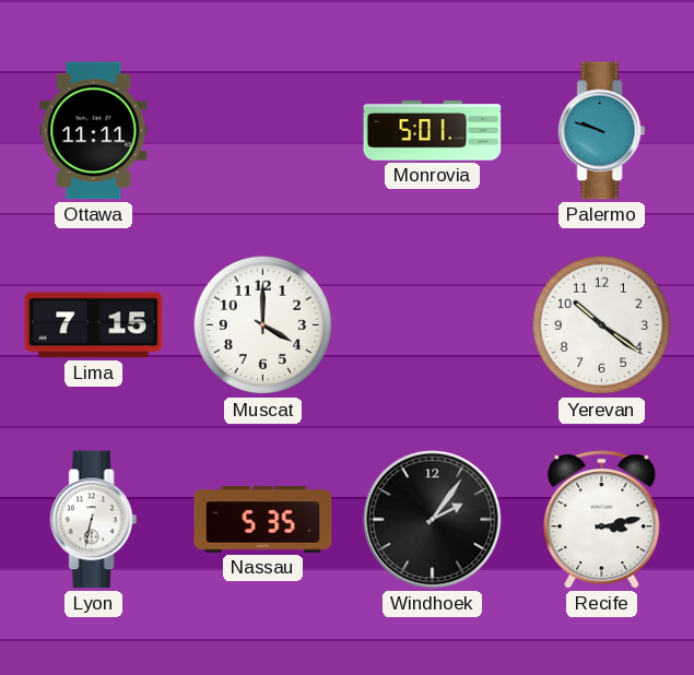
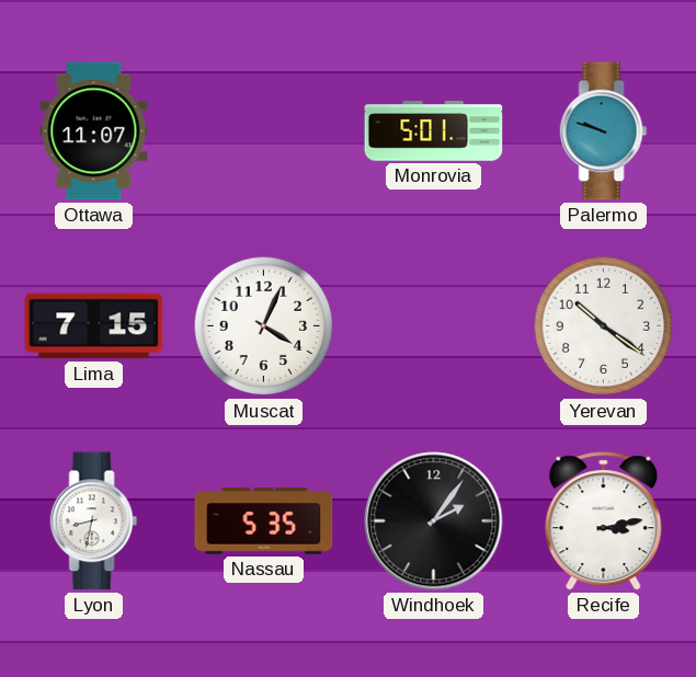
Ottawa: 11:11 -> 11:07
Muscat: 4:00 -> 4:04
Lyon: 6:32 -> 8:32
